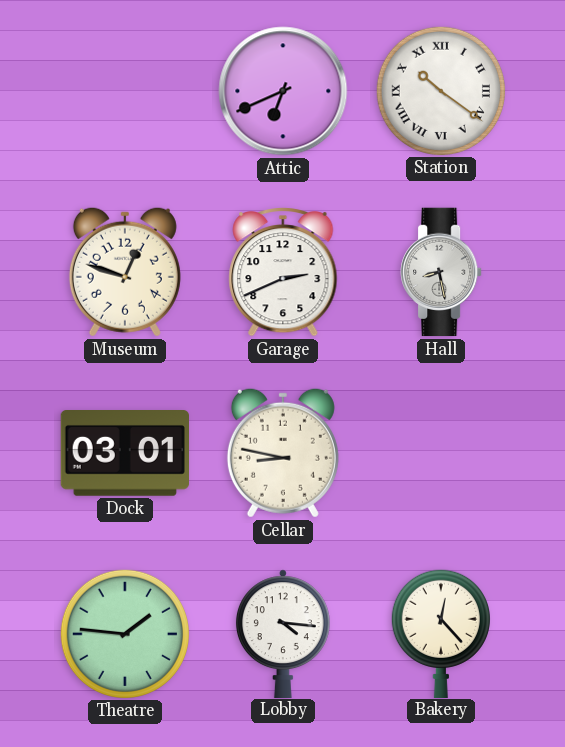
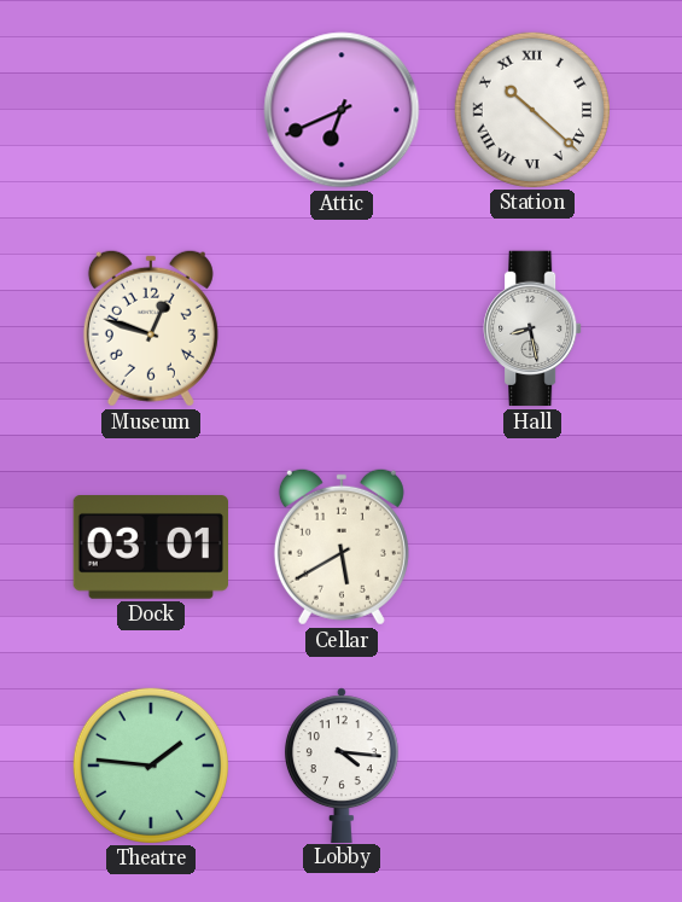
Station: 10:21 -> 10:22
Garage: 2:41 -> none
Cellar: 8:47 -> 5:40
Bakery: 12:23 -> none
